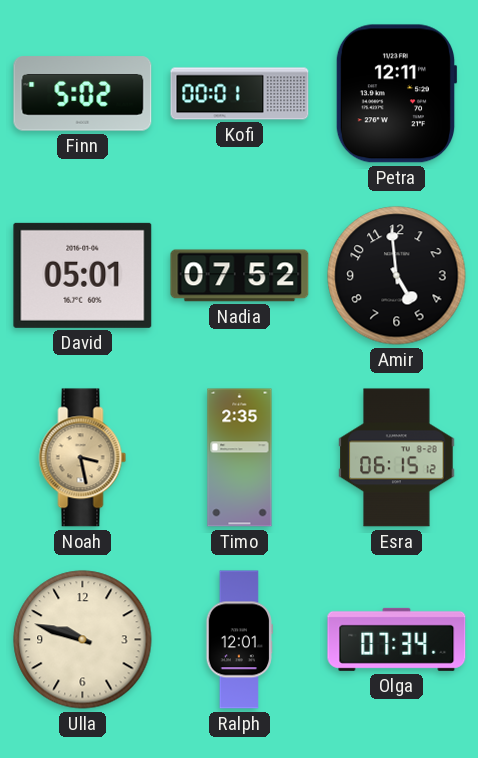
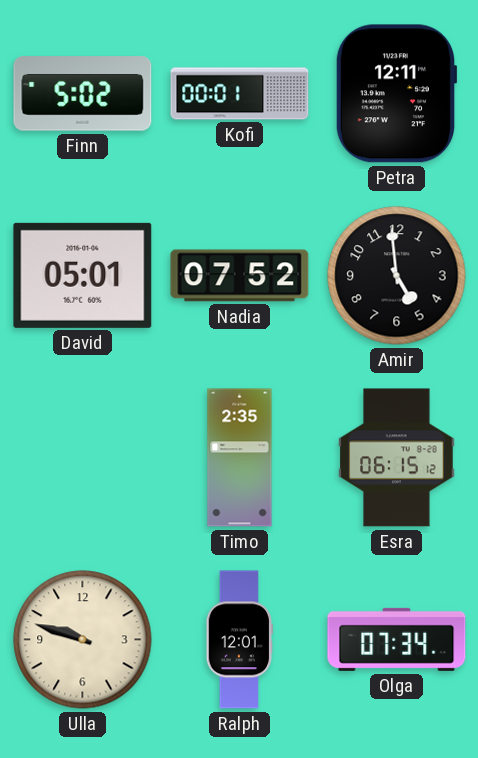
Noah: 3:28 -> none
